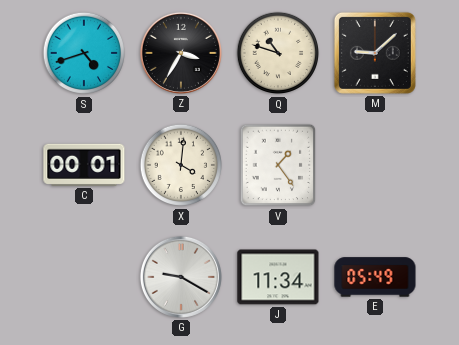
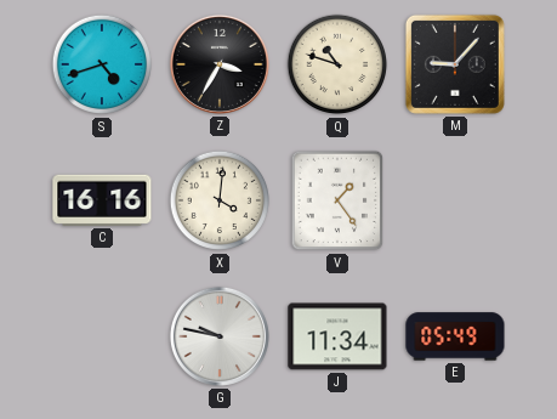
M: 9:08 -> 9:07
C: 00:01 -> 16:16
G: 9:20 -> 9:47
